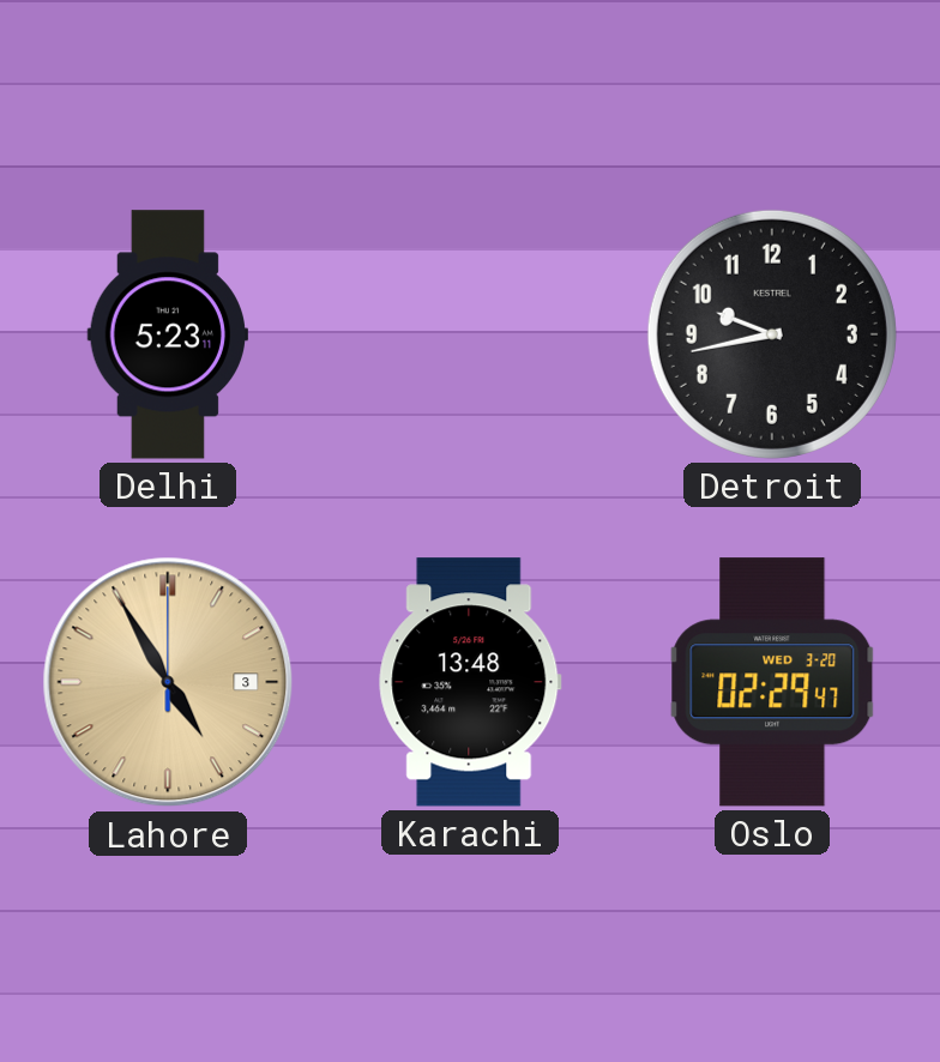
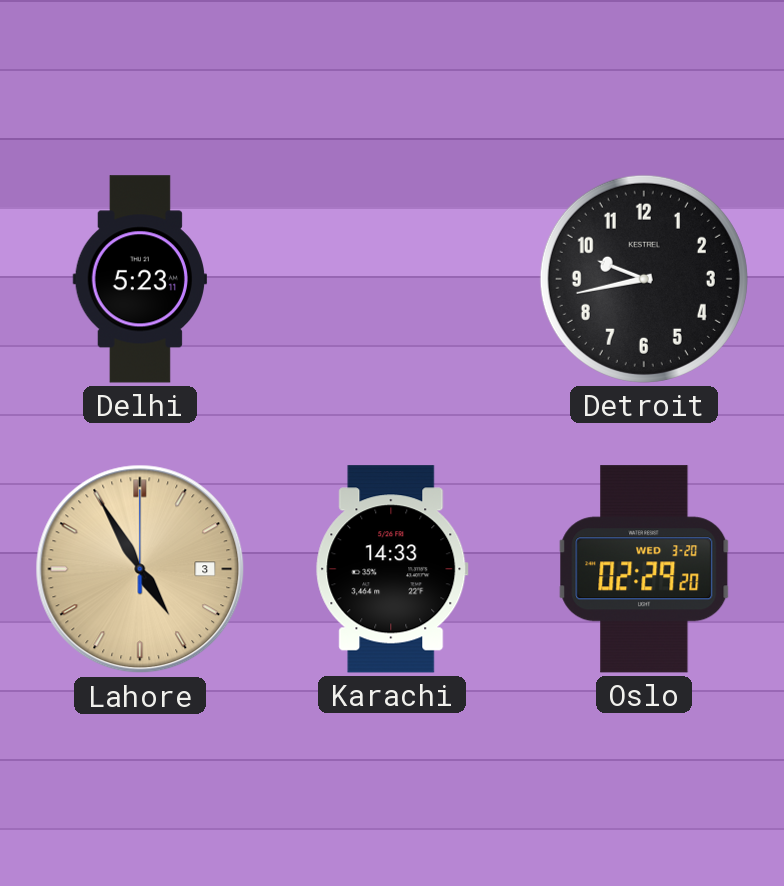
Karachi: 13:48 -> 14:33
Oslo: 02:29:47 -> 02:29:20
